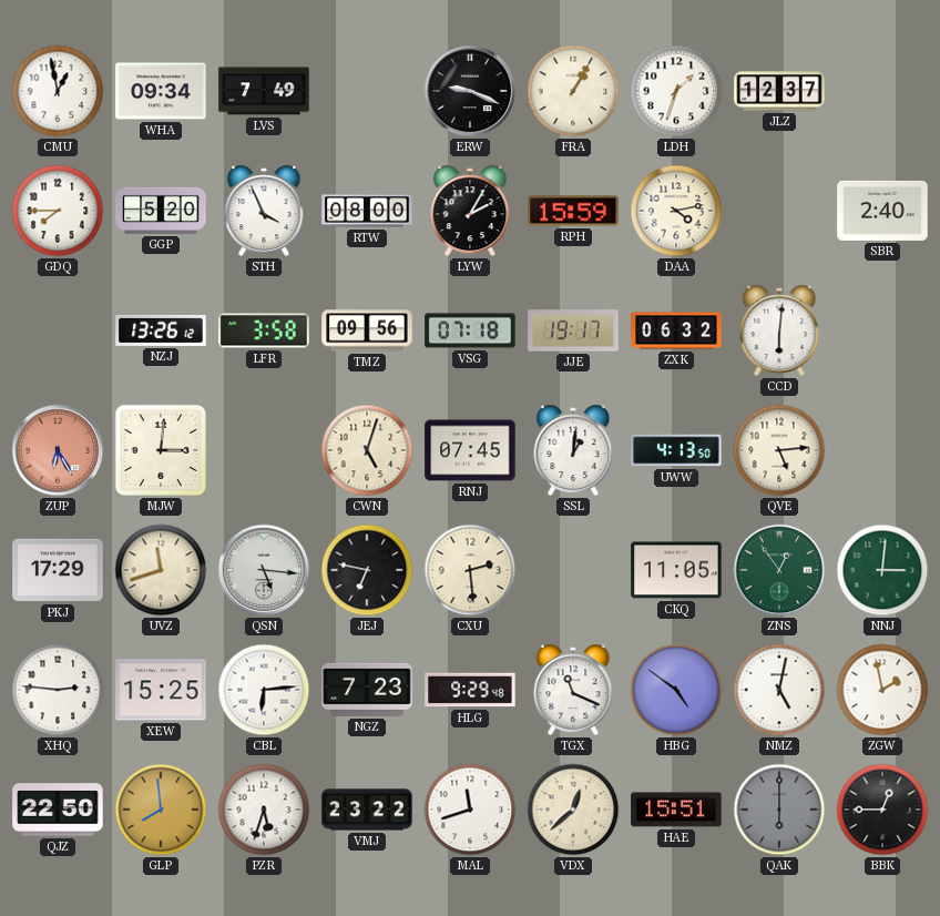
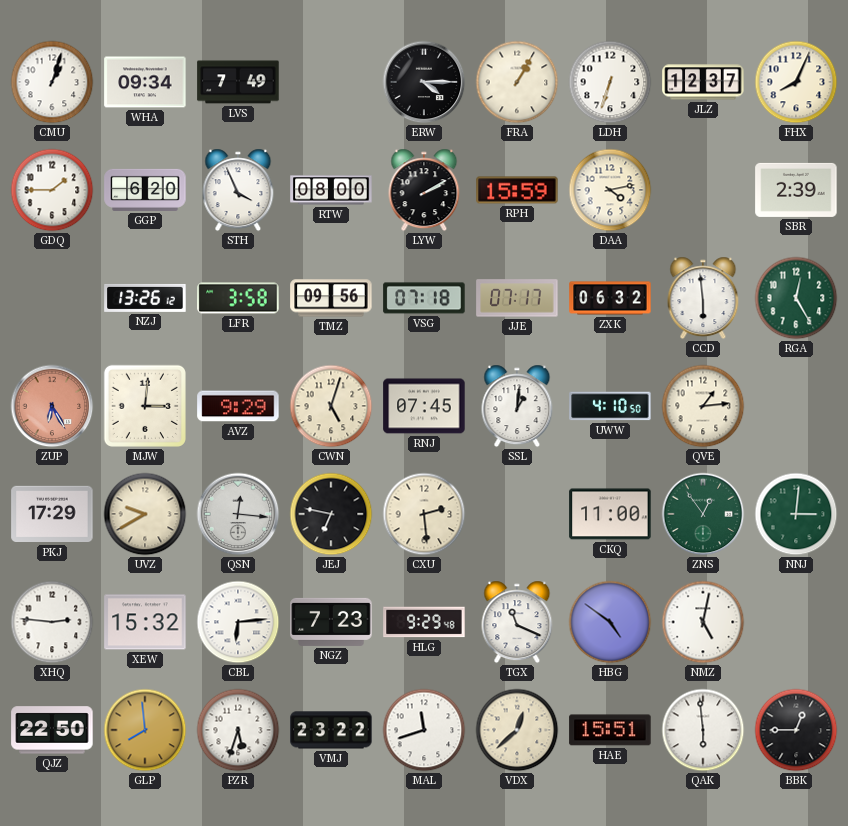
CMU: 12:58 -> 1:03
ERW: 9:19 -> 4:15
LDH: 1:33 -> 6:33
FHX: none -> 8:04
GDQ: 7:45 -> 1:45
GGP: 5:20 -> 6:20
LYW: 2:05 -> 2:10
SBR: 2:40 -> 2:39
JJE: 19:17 -> 07:17
CCD: 6:01 -> 5:59
RGA: none -> 12:25
AVZ: none -> 9:29
UWW: 4:13 -> 4:10
QVE: 5:14 -> 1:14
UVZ: 11:42 -> 9:40
QSN: 5:16 -> 12:16
CKQ: 11:05 -> 11:00
XEW: 15:25 -> 15:32
ZGW: 1:58 -> none
QAK: 6:00 -> 5:59
QAK dial: grey -> white
